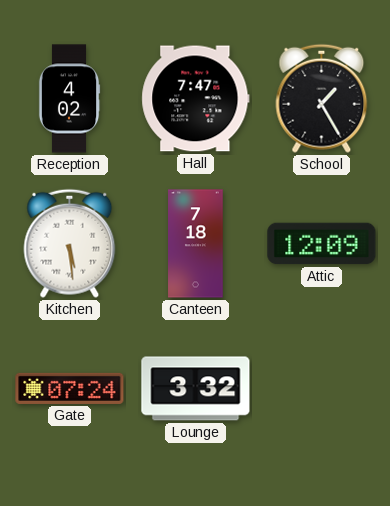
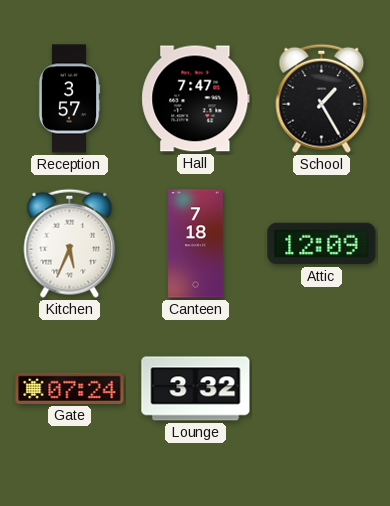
Reception: 4:02 -> 3:57
Kitchen: 5:29 -> 5:34
